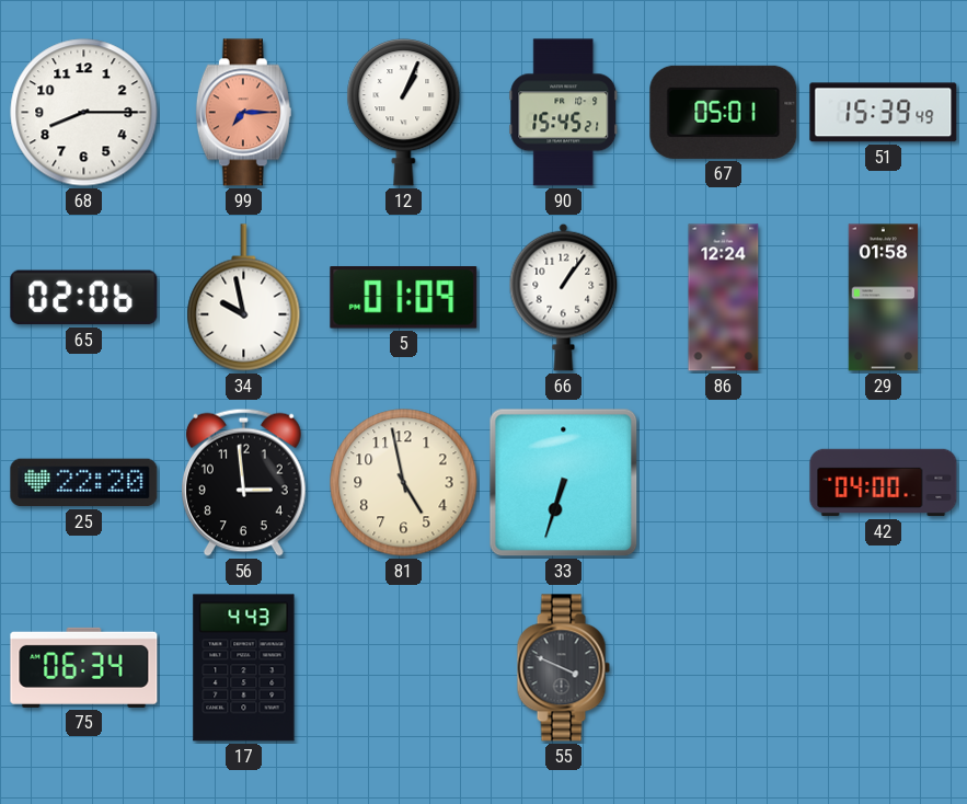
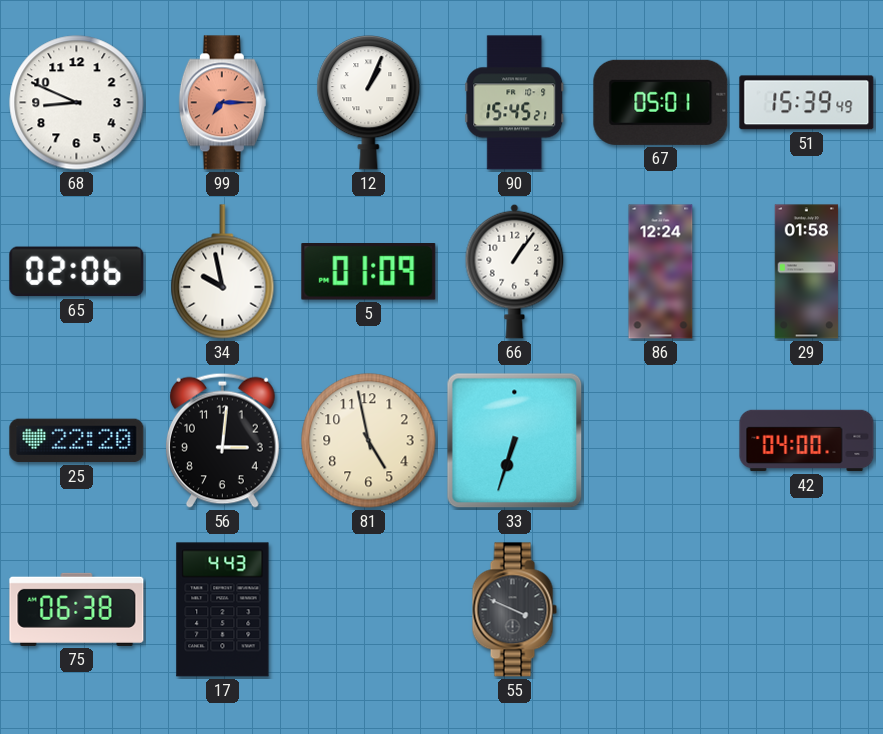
68: 8:15 -> 8:49
56: 2:59 -> 3:01
75: 06:34 -> 06:38
